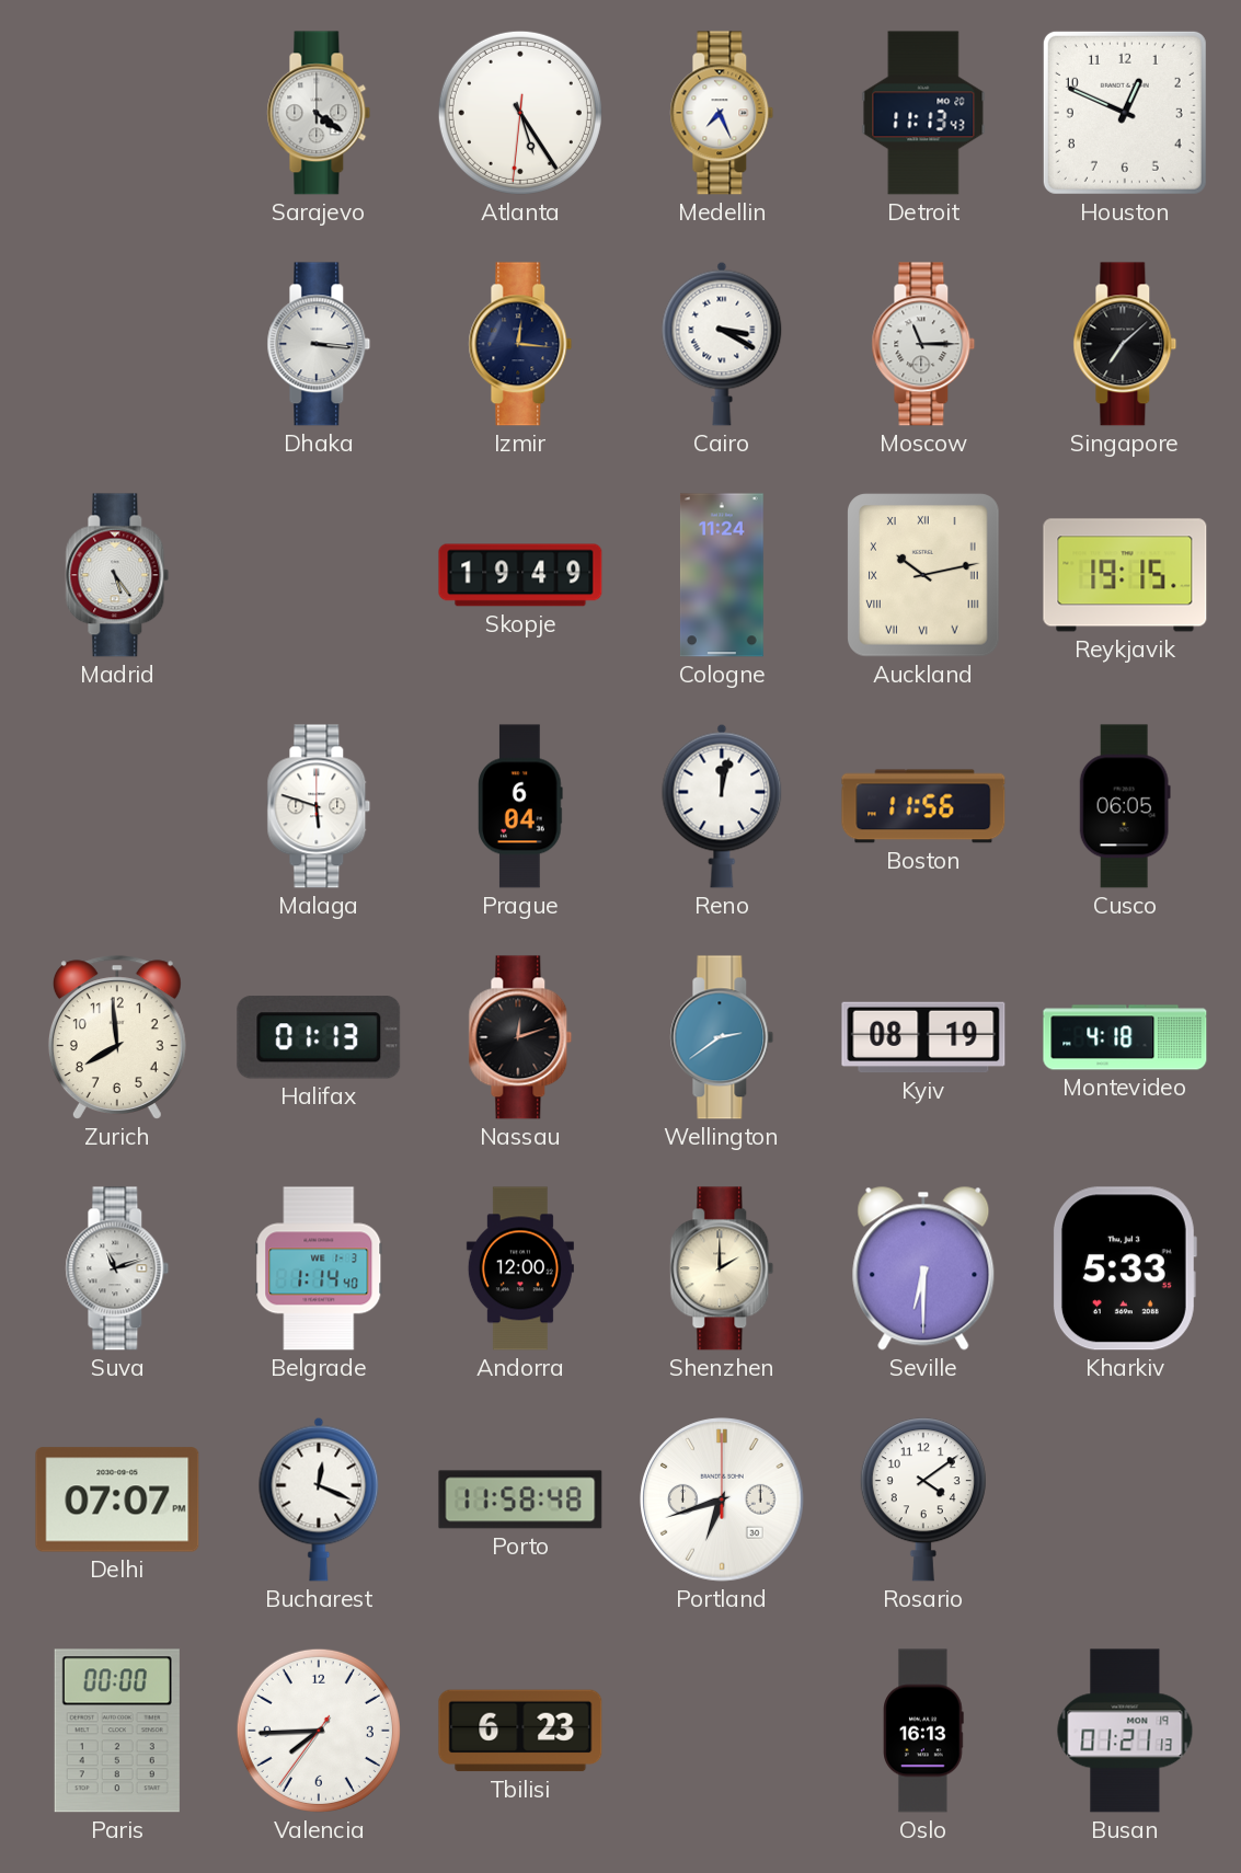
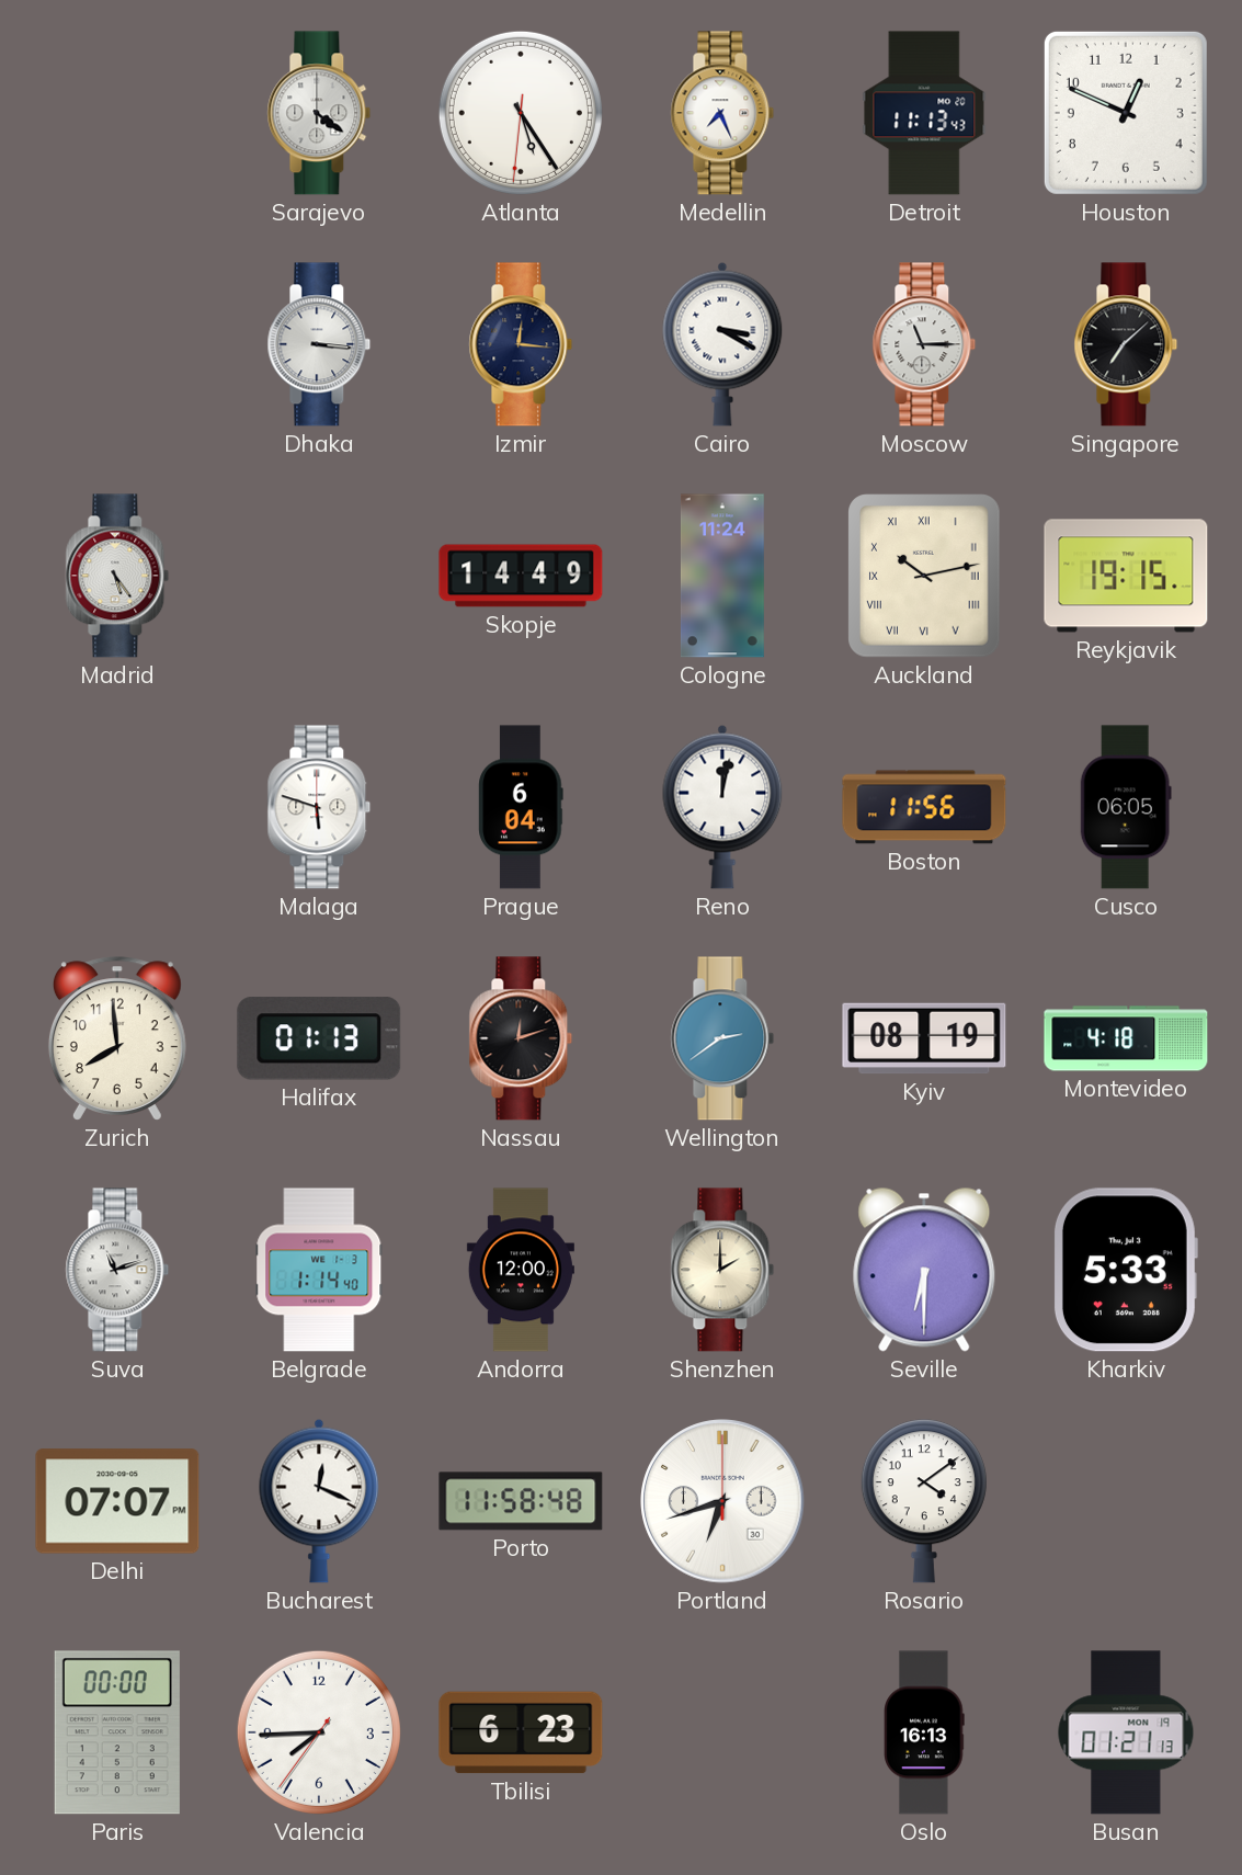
Skopje: 19:49 -> 14:49
